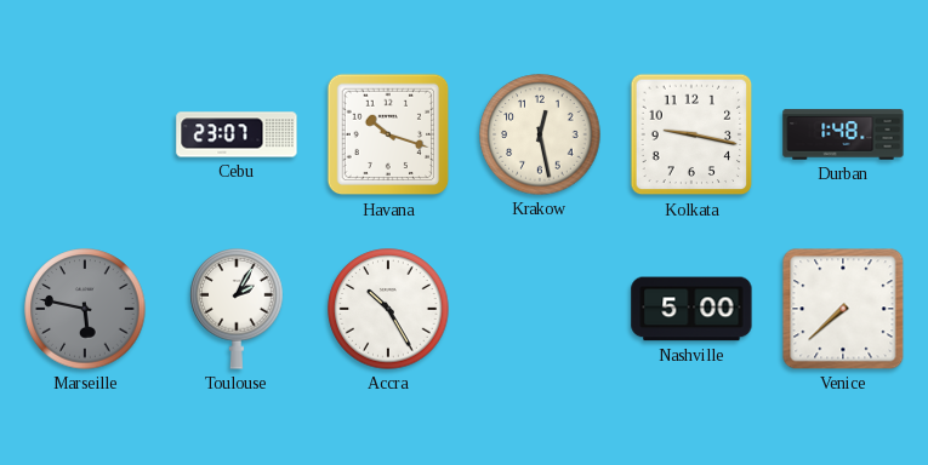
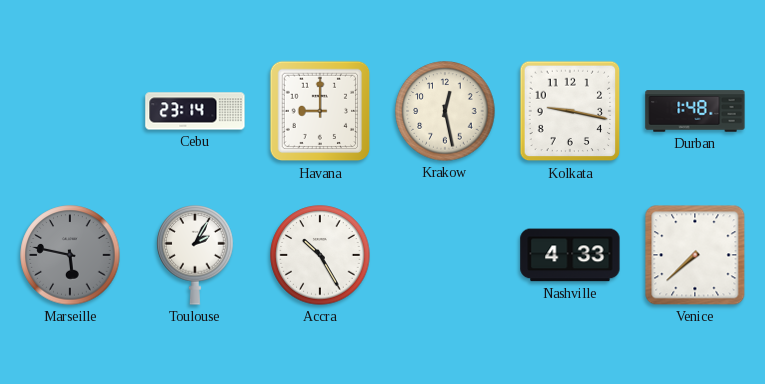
Cebu: 23:07 -> 23:14
Havana: 10:18 -> 9:00
Nashville: 5:00 -> 4:33
